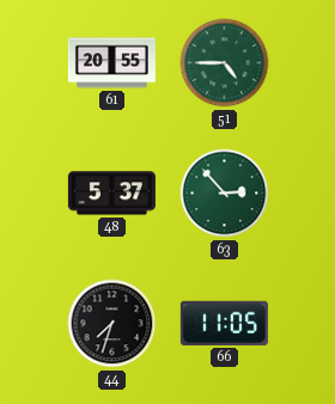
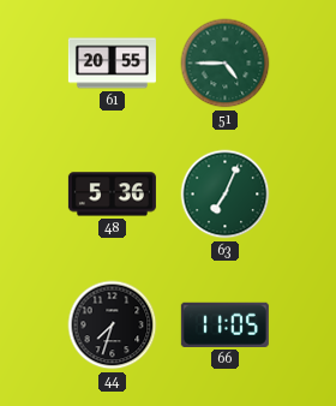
48: 5:37 -> 5:36
63: 2:53 -> 7:04
